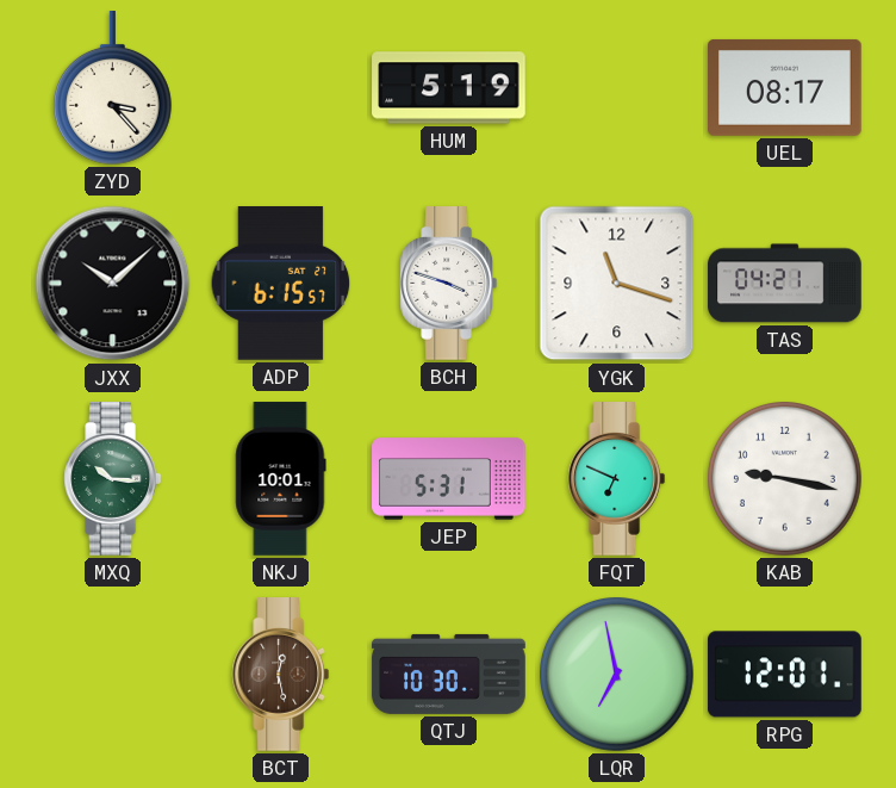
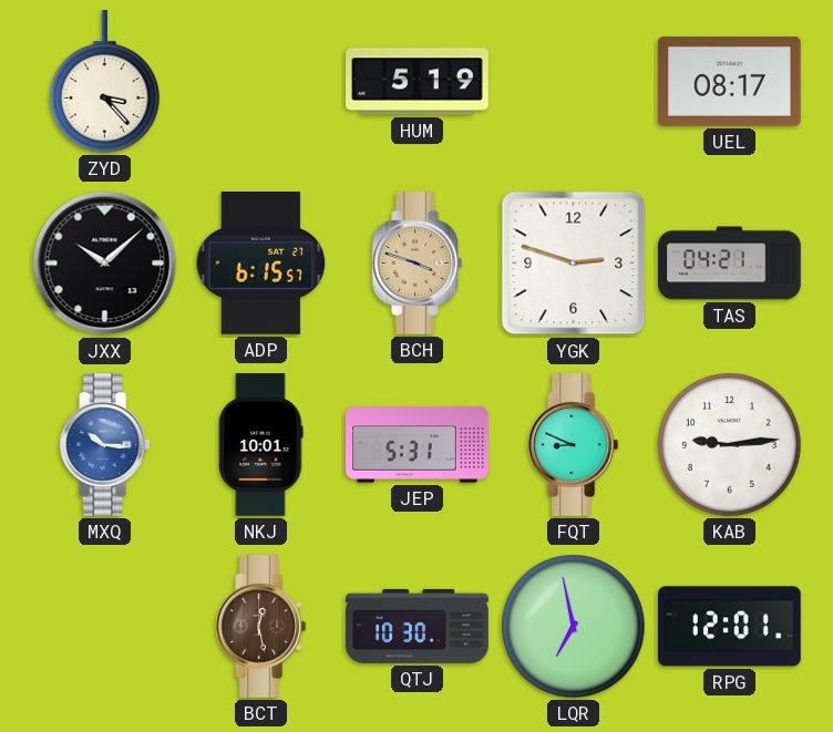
BCH dial: white -> champagne
YGK: 11:18 -> 2:48
MXQ dial: green -> blue
FQT: 6:49 -> 8:49
KAB: 9:17 -> 9:14
